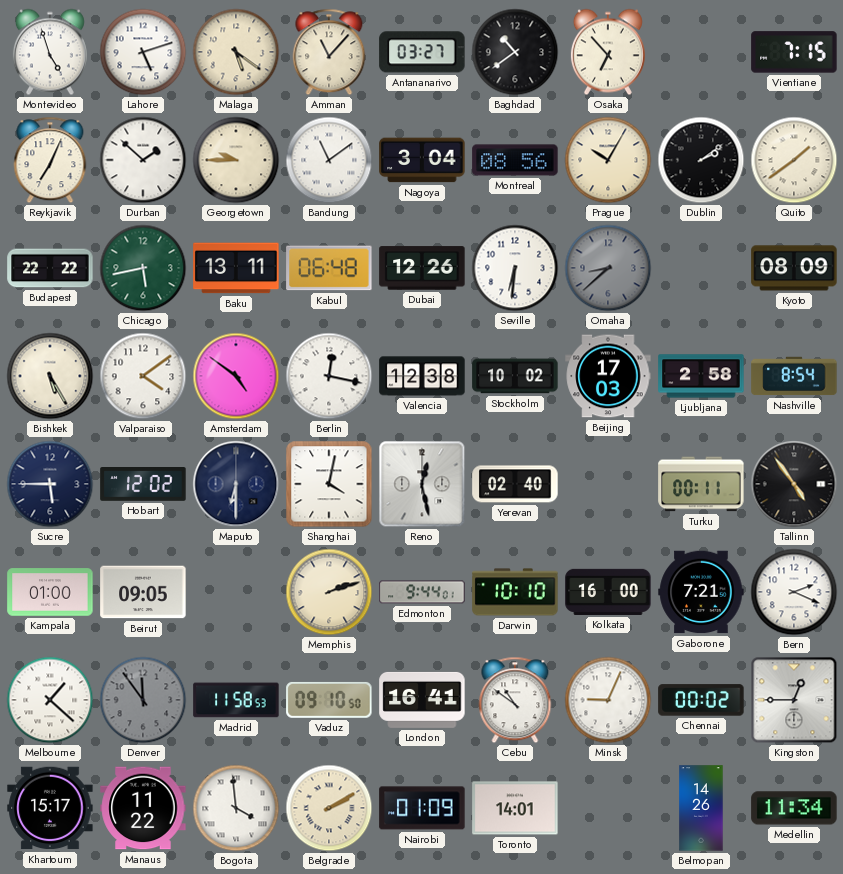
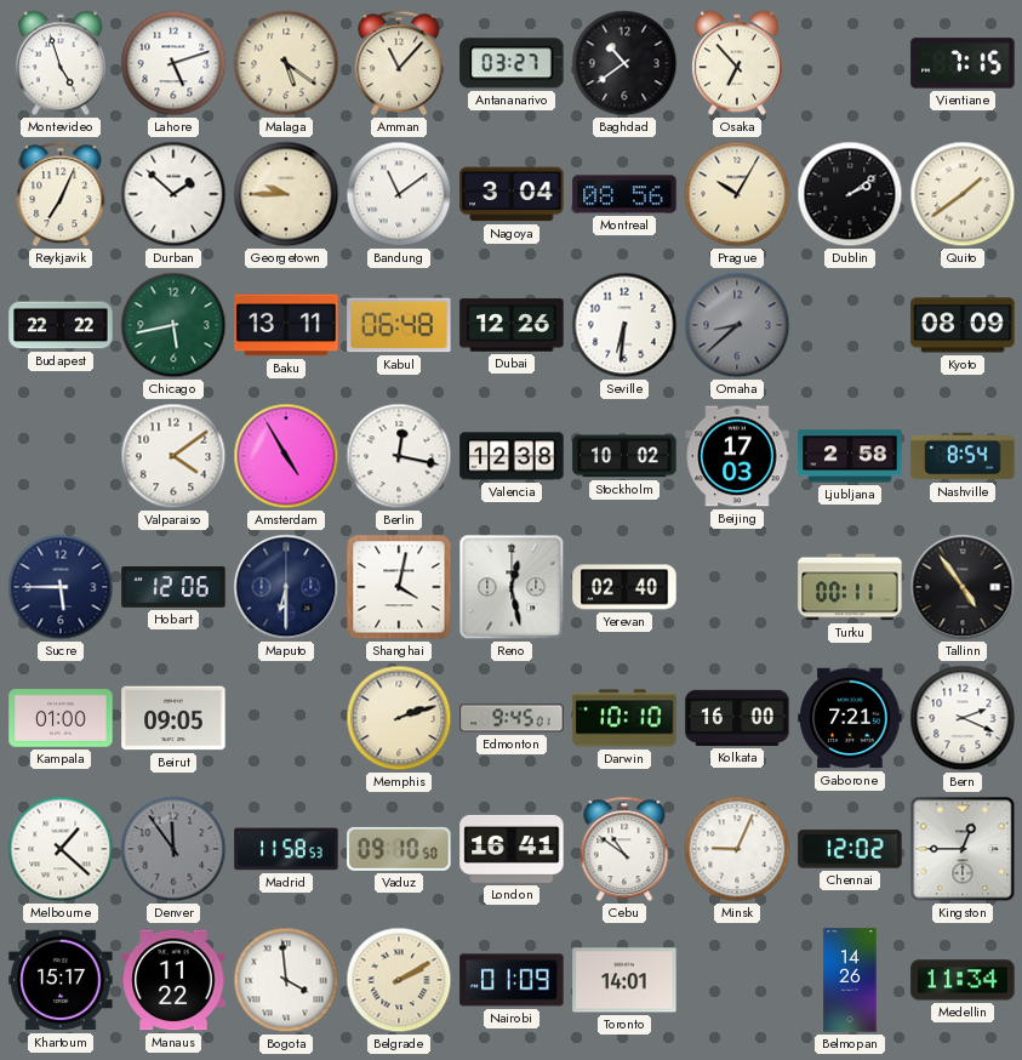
Bishkek: 5:25 -> none
Amsterdam: 4:51 -> 4:55
Hobart: 12:02 -> 12:06
Edmonton: 9:44 -> 9:45
Chennai: 00:02 -> 12:02
